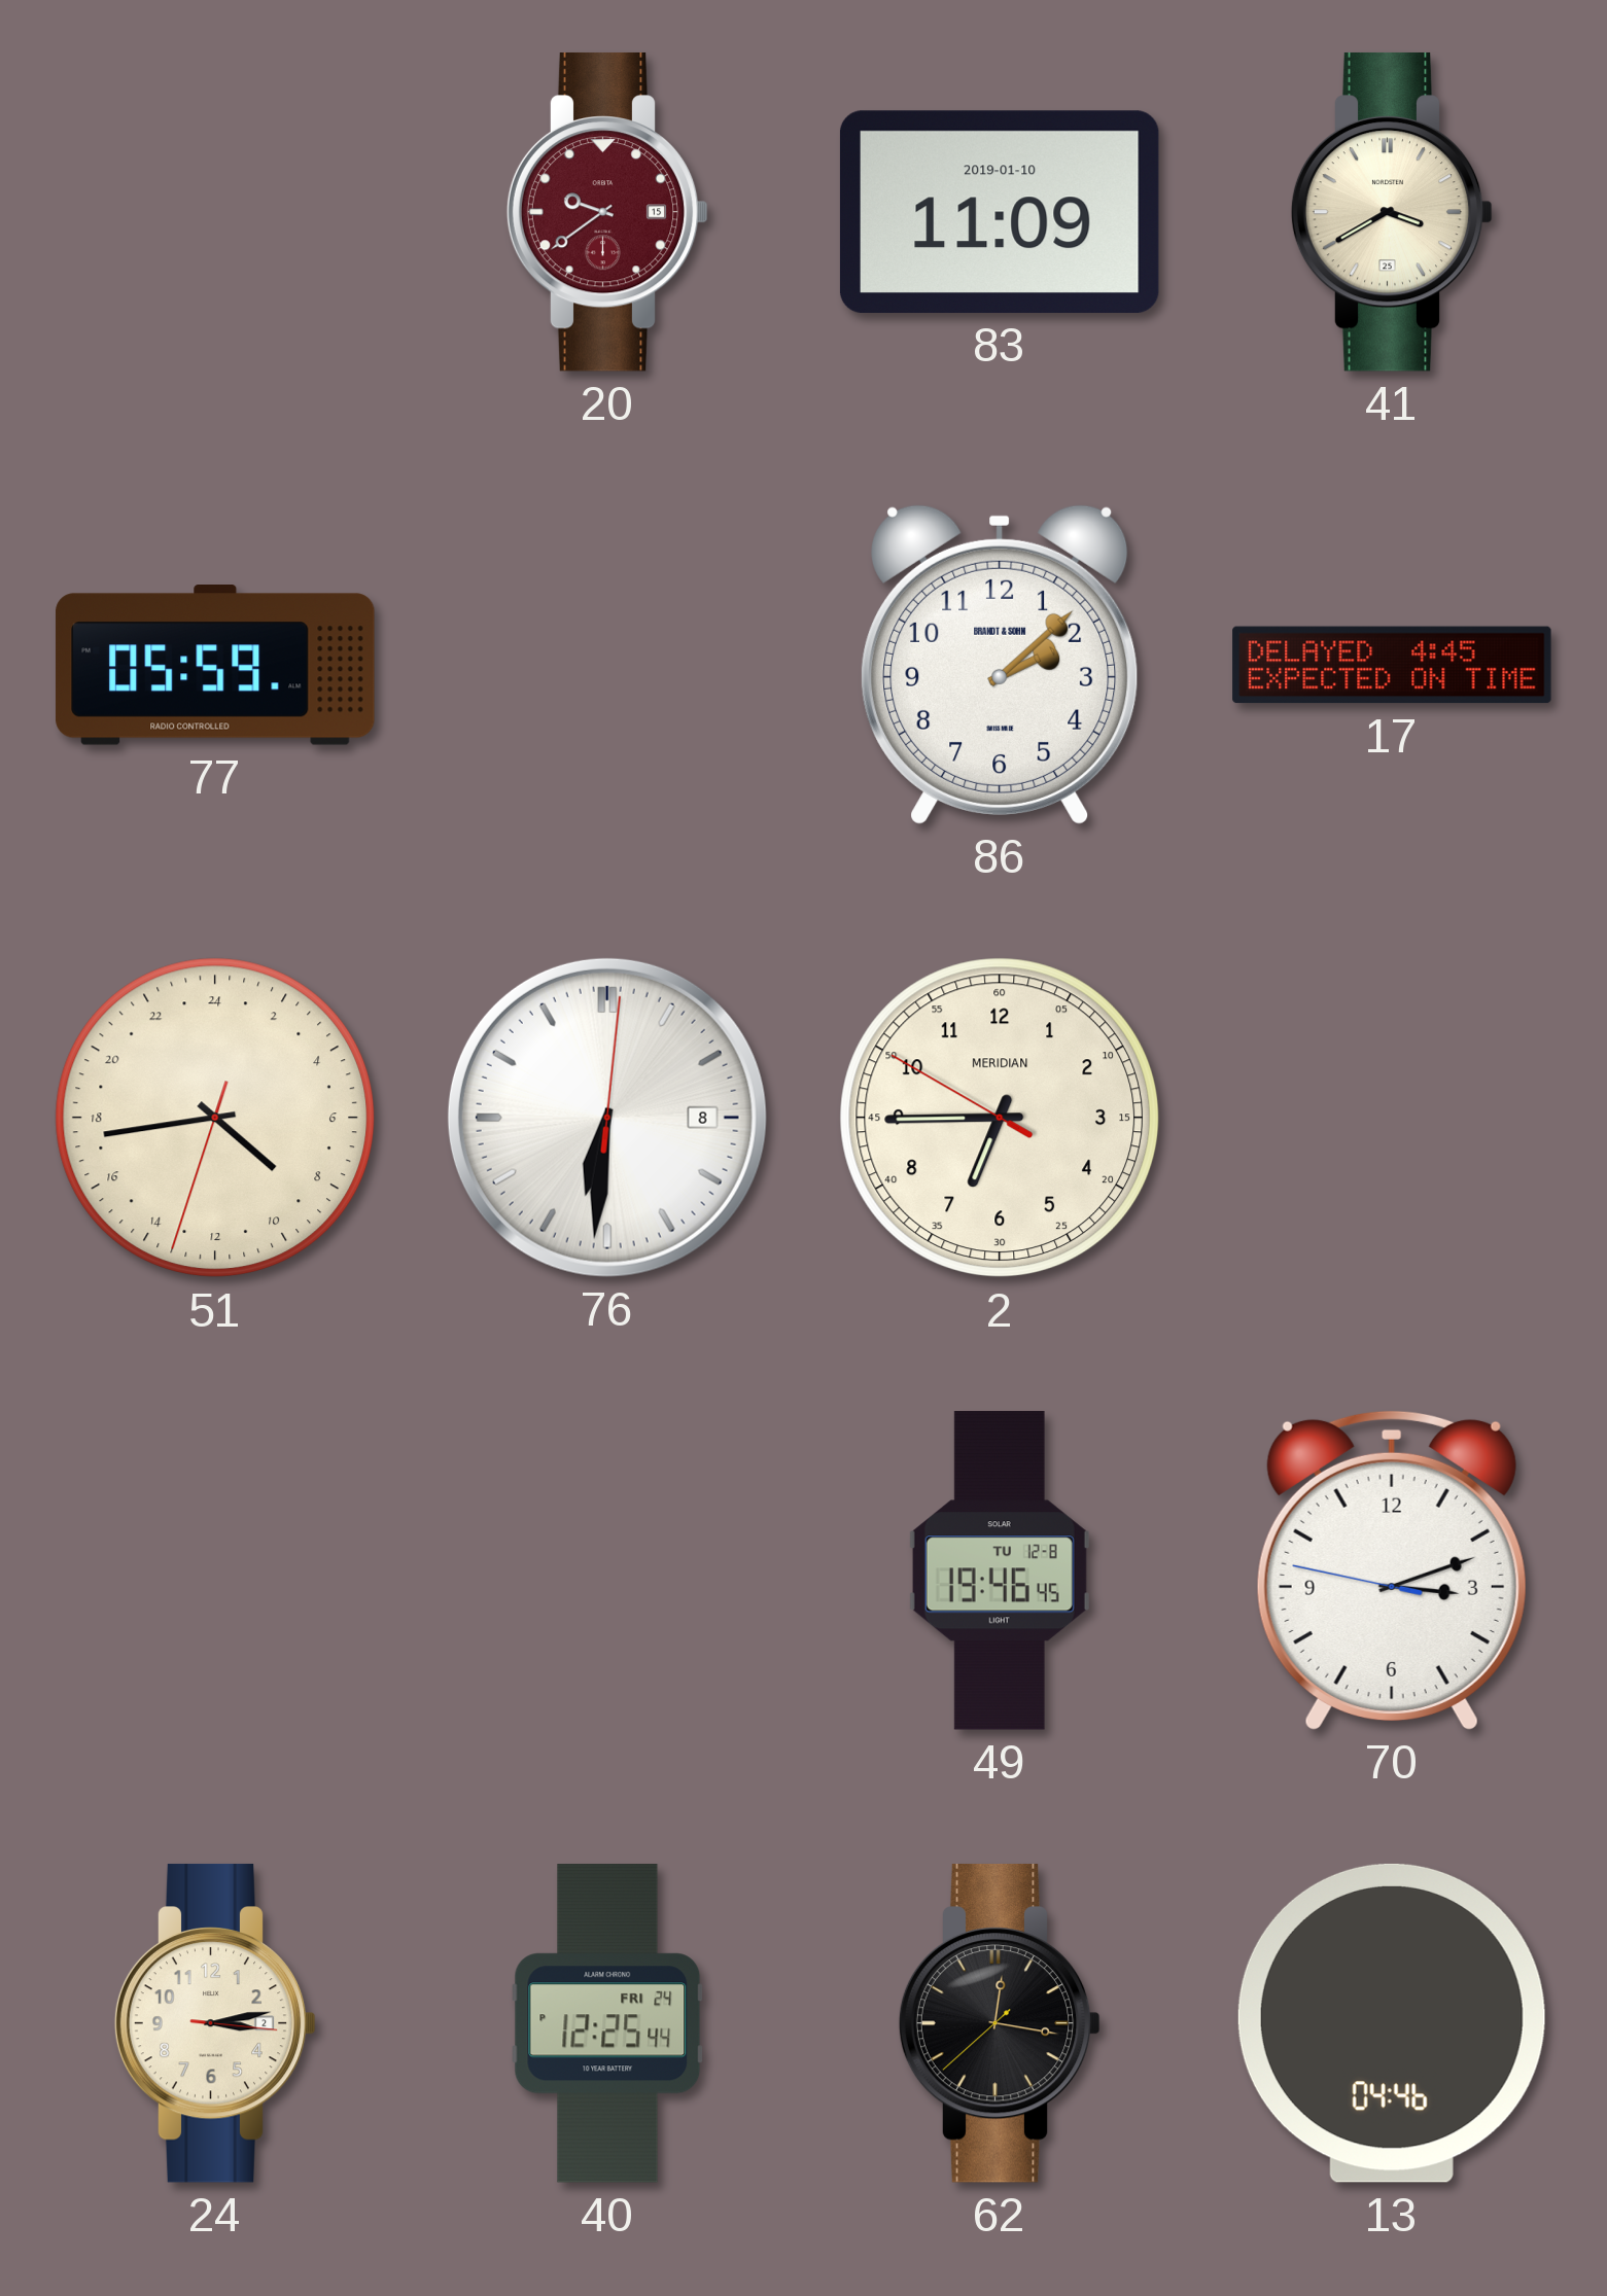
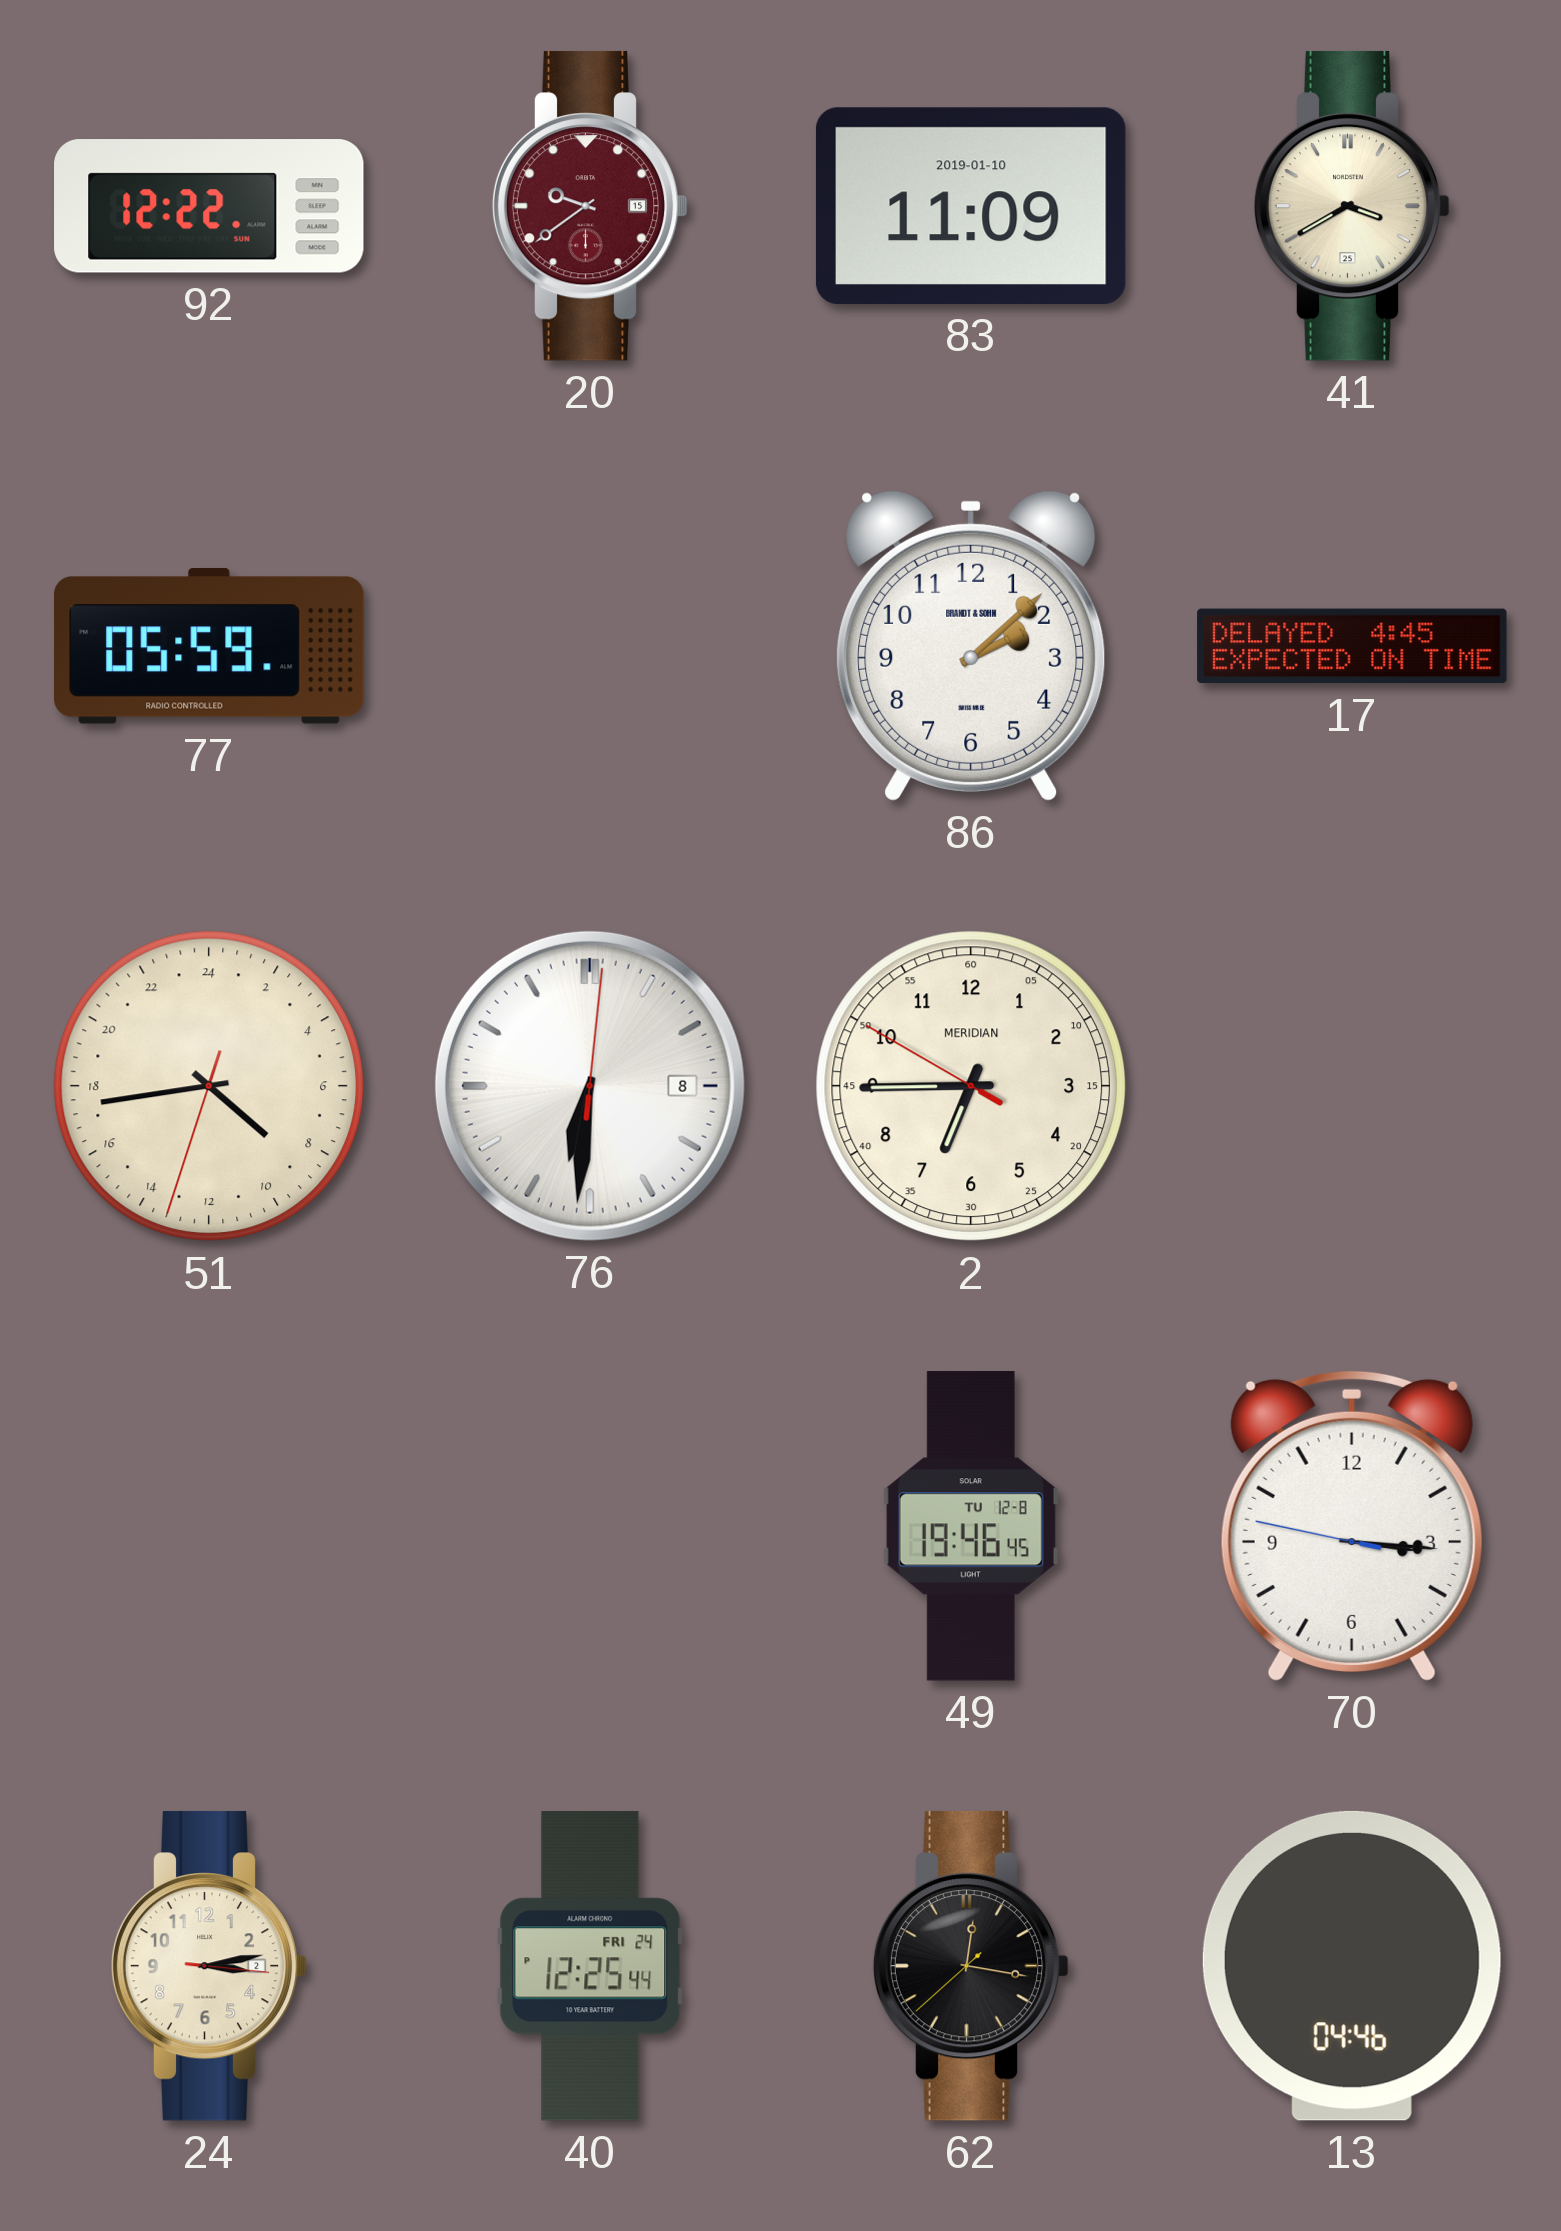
92: none -> 12:22
70: 3:11 -> 3:15
